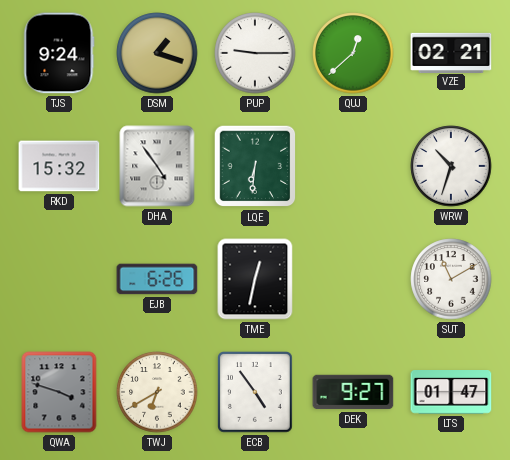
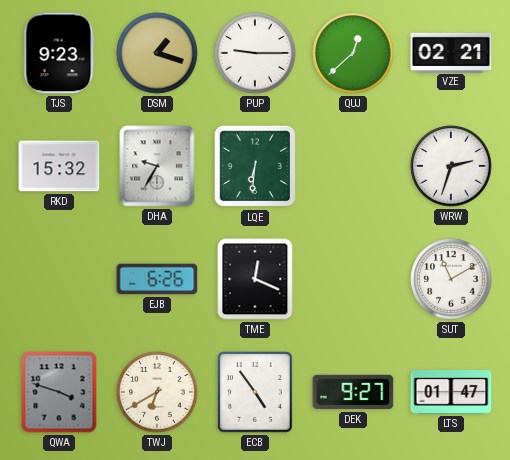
TJS: 9:24 -> 9:23
DHA: 4:54 -> 9:35
WRW: 10:33 -> 2:33
TME: 12:32 -> 12:19
